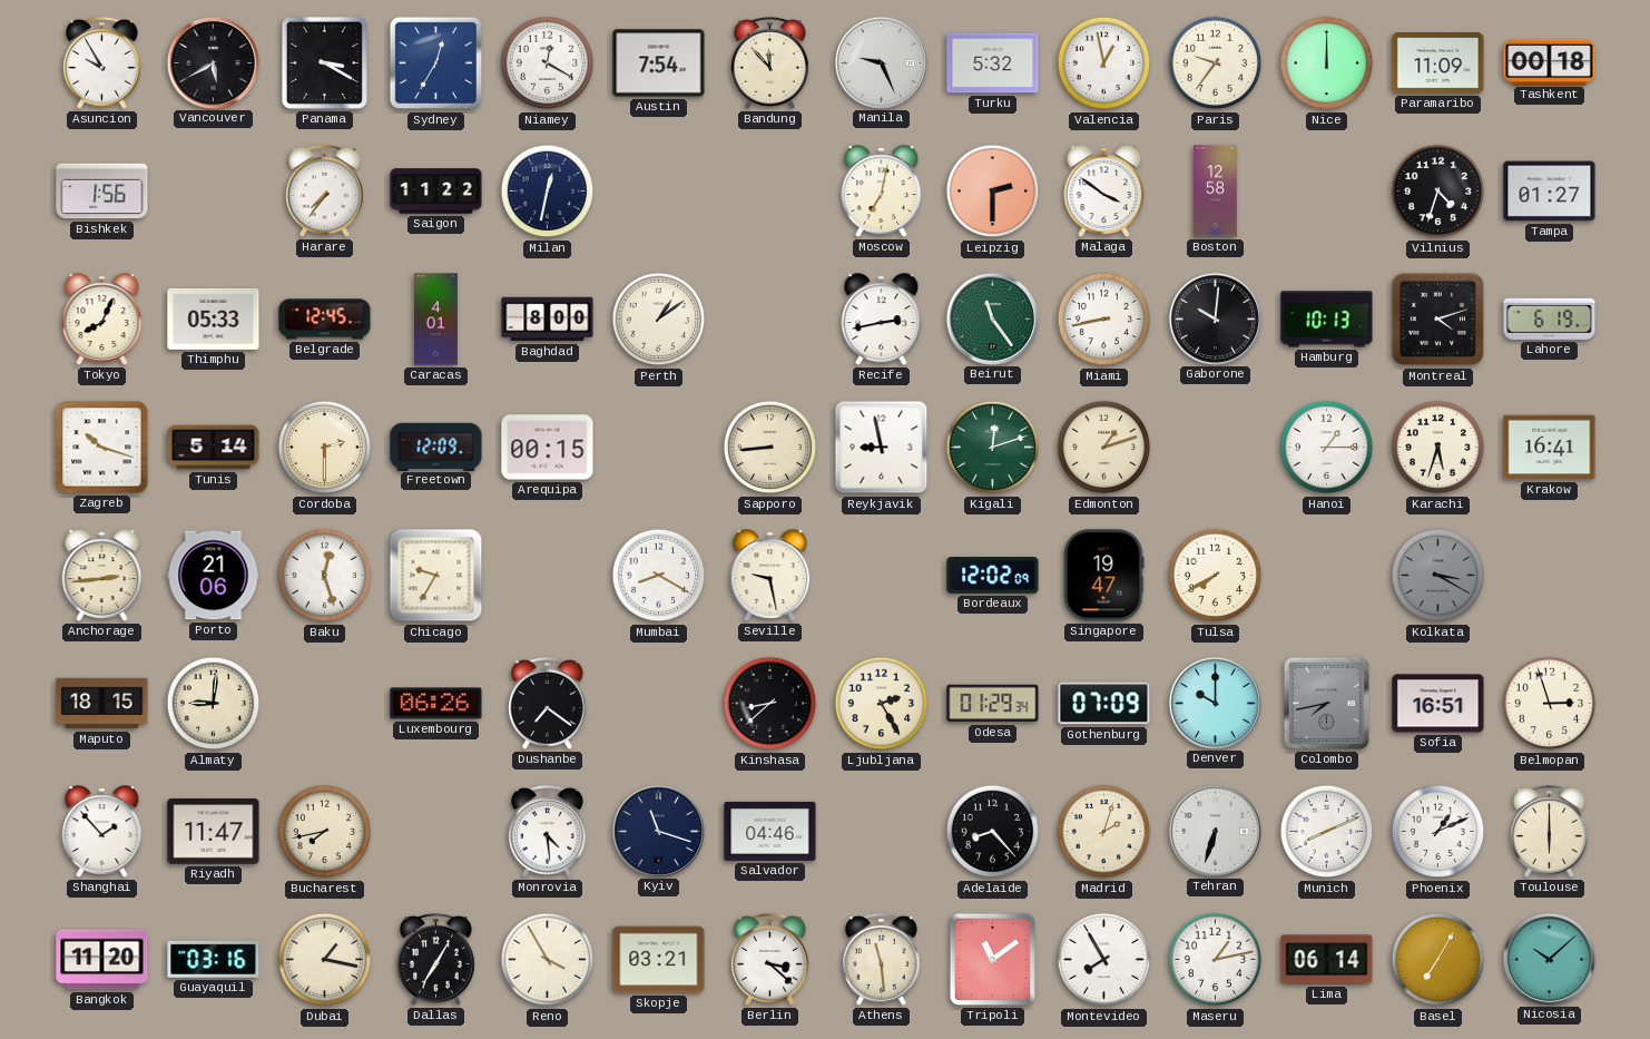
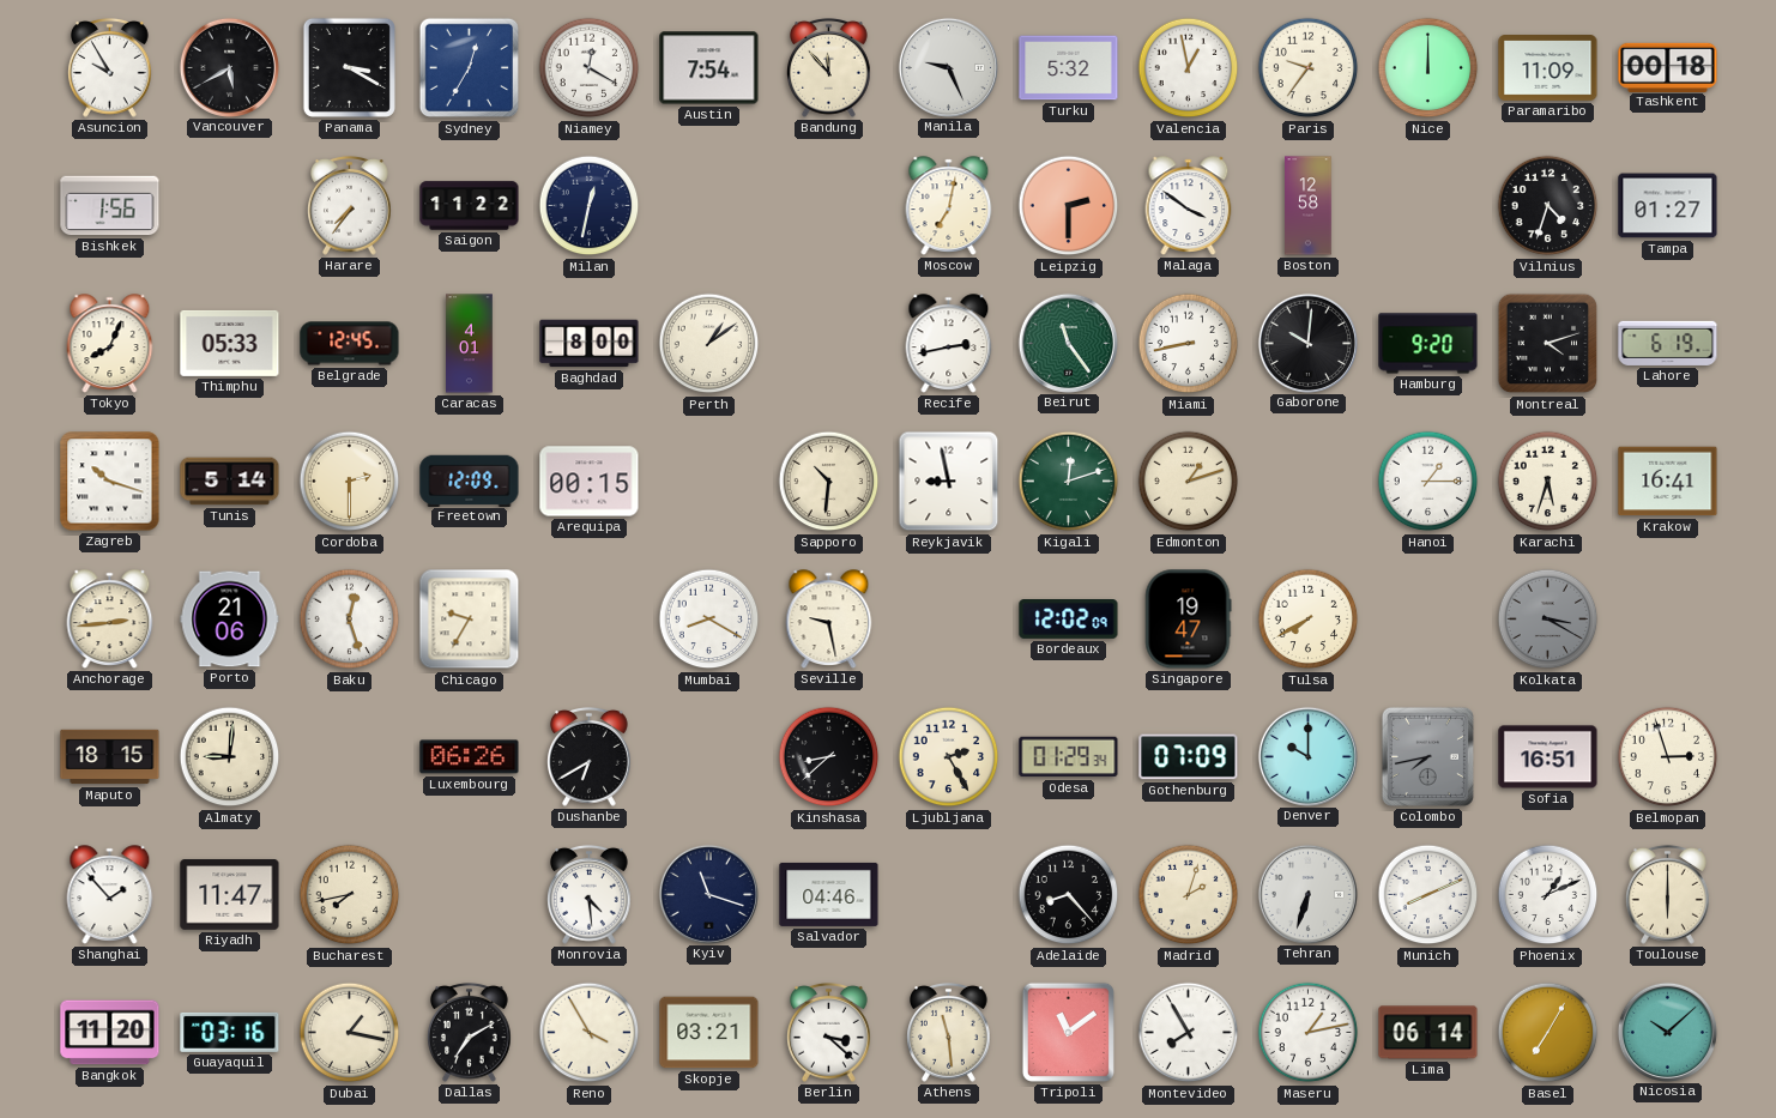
Hamburg: 10:13 -> 9:20
Sapporo: 8:44 -> 10:31
Dushanbe: 7:21 -> 6:40
Dallas: 7:05 -> 7:10
